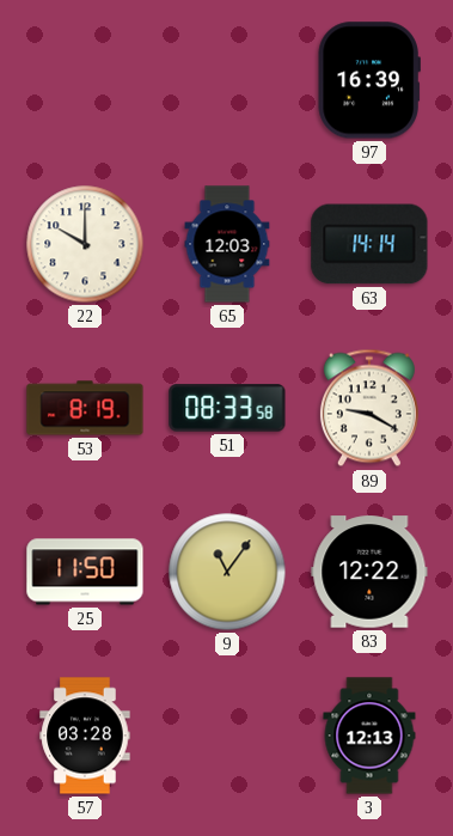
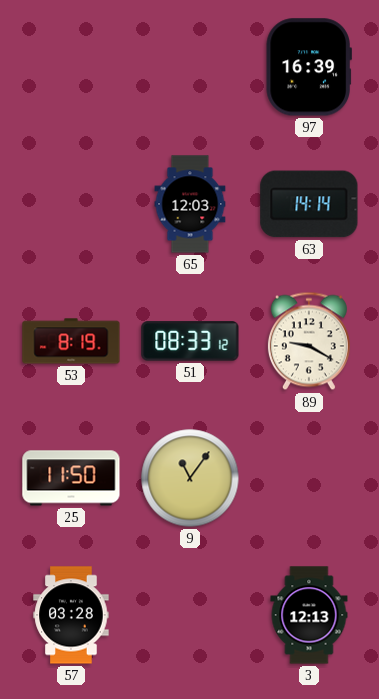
22: 10:00 -> none
51: 08:33:58 -> 08:33:12
83: 12:22 -> none
